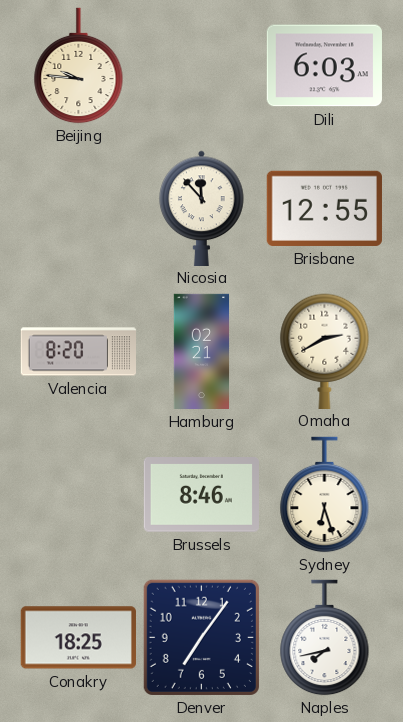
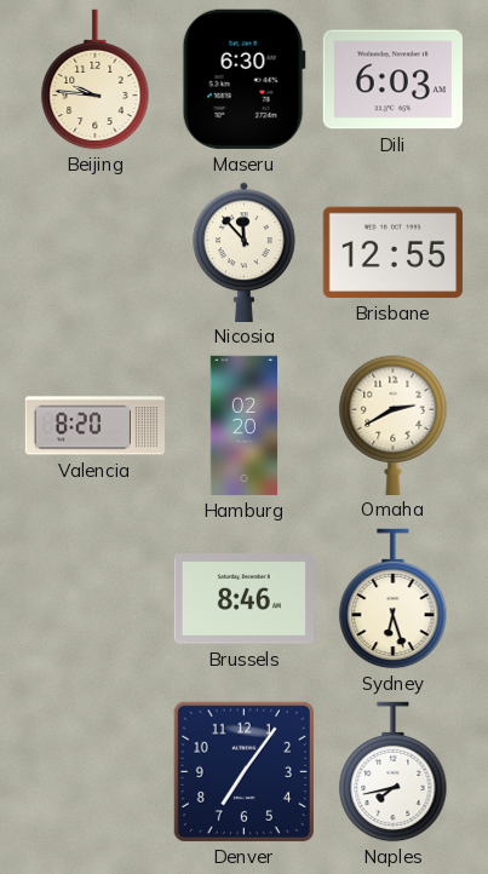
Maseru: none -> 6:30
Hamburg: 02:21 -> 02:20
Conakry: 18:25 -> none
